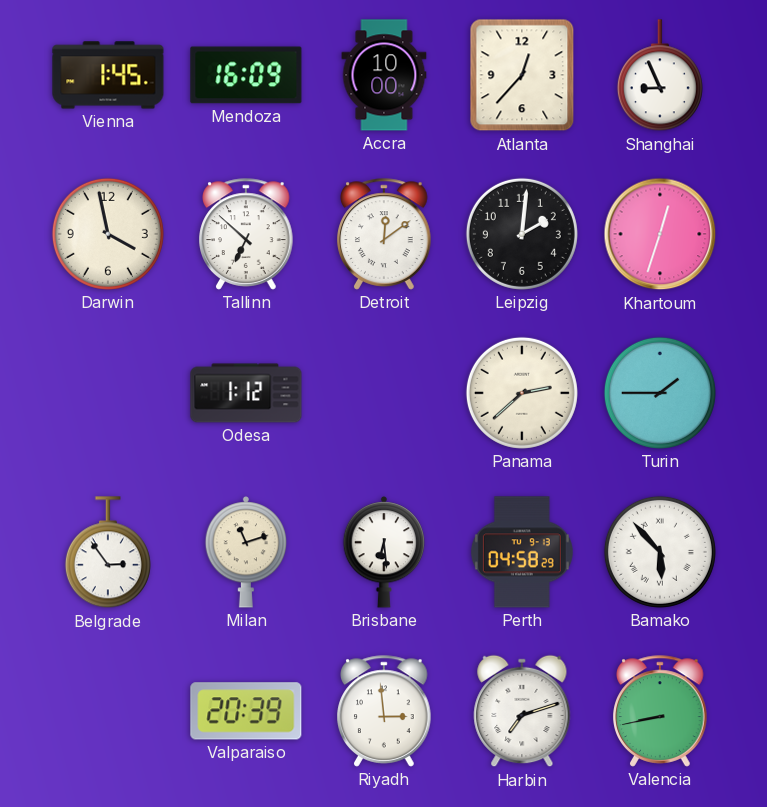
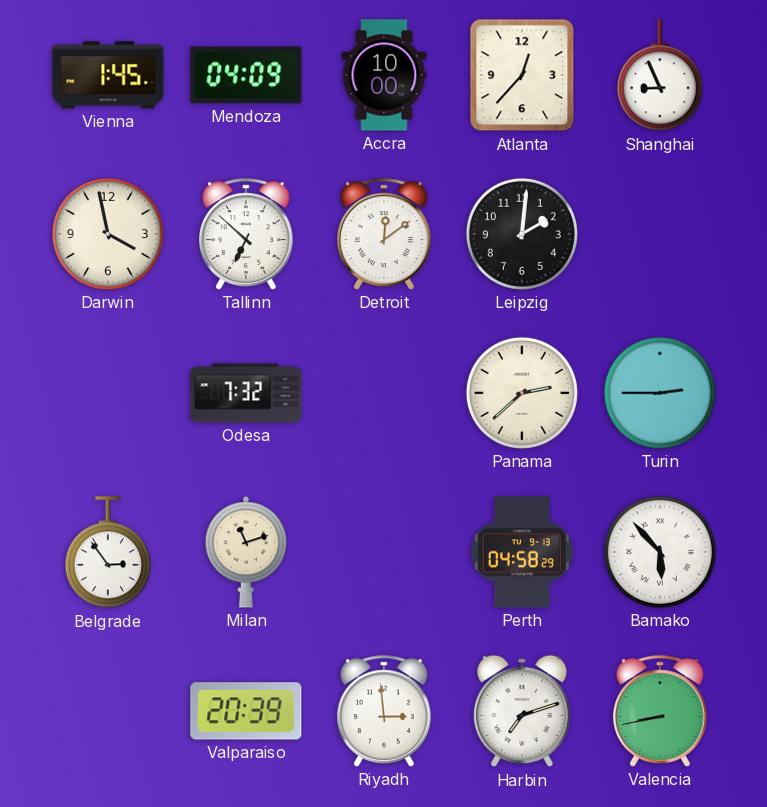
Mendoza: 16:09 -> 04:09
Khartoum: 12:33 -> none
Odesa: 1:12 -> 7:32
Turin: 1:45 -> 2:45
Brisbane: 6:29 -> none
